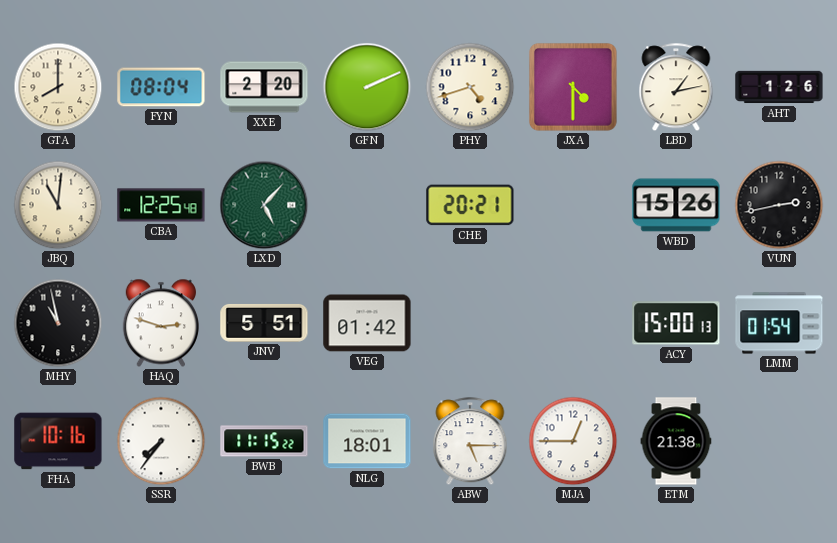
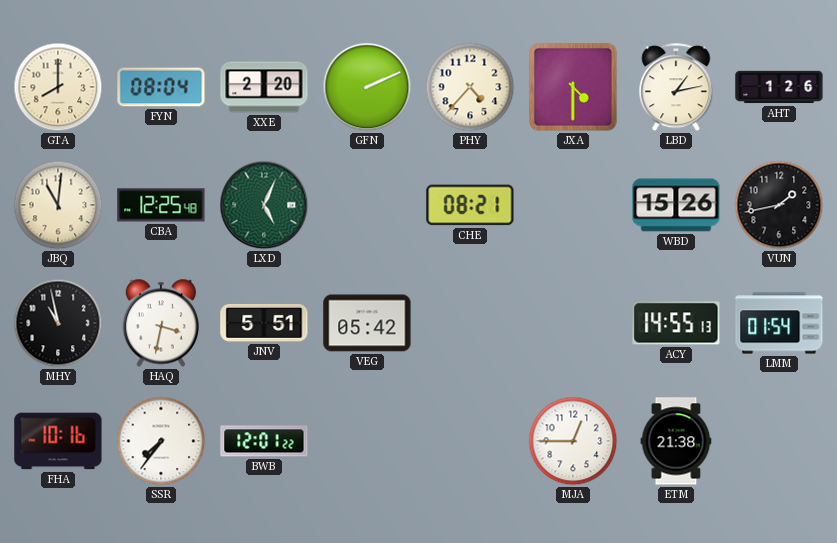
PHY: 4:42 -> 4:37
LXD: 5:07 -> 5:04
CHE: 20:21 -> 08:21
VUN: 2:43 -> 1:43
HAQ: 2:48 -> 3:32
VEG: 01:42 -> 05:42
ACY: 15:00 -> 14:55
BWB: 11:15 -> 12:01
NLG: 18:01 -> none
ABW: 5:15 -> none
